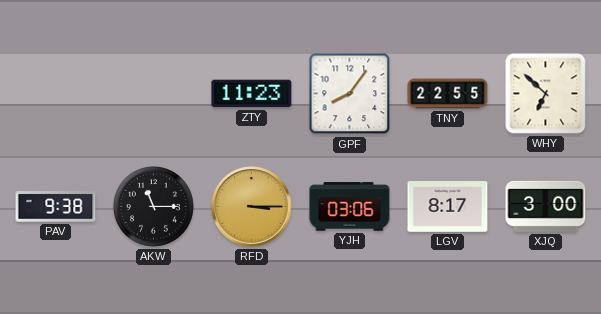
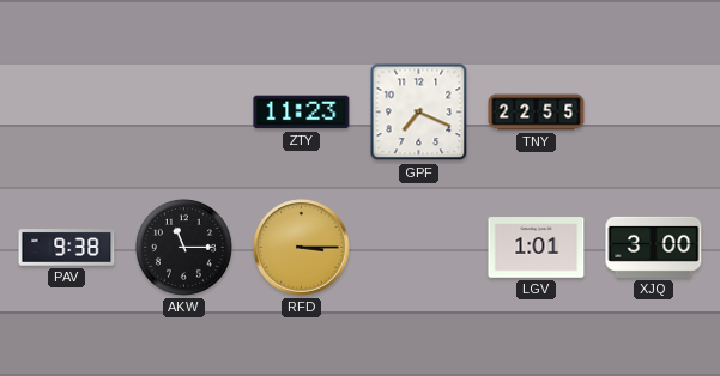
GPF: 8:06 -> 7:19
WHY: 6:52 -> none
YJH: 03:06 -> none
LGV: 8:17 -> 1:01
